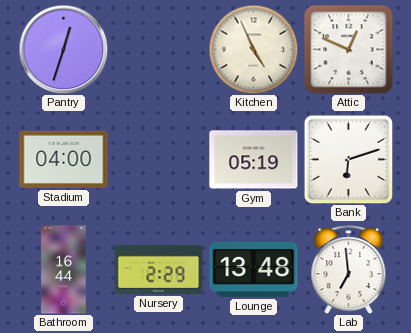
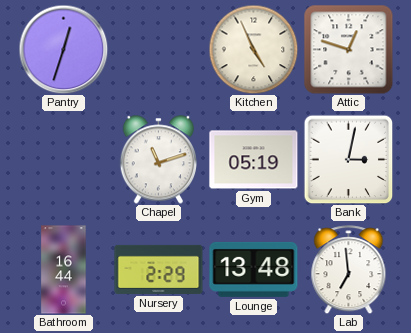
Attic: 12:49 -> 12:48
Stadium: 04:00 -> none
Chapel: none -> 11:12
Bank: 6:12 -> 3:02
